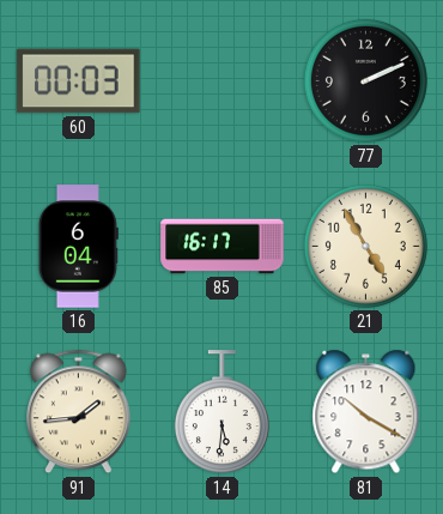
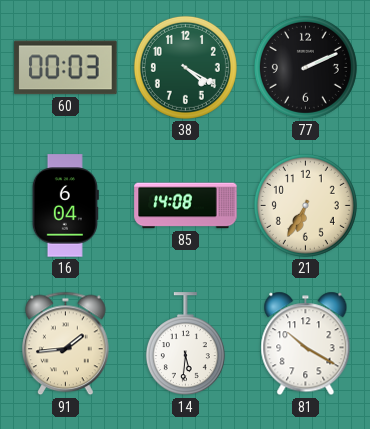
38: none -> 4:20
85: 16:17 -> 14:08
21: 4:55 -> 6:35
